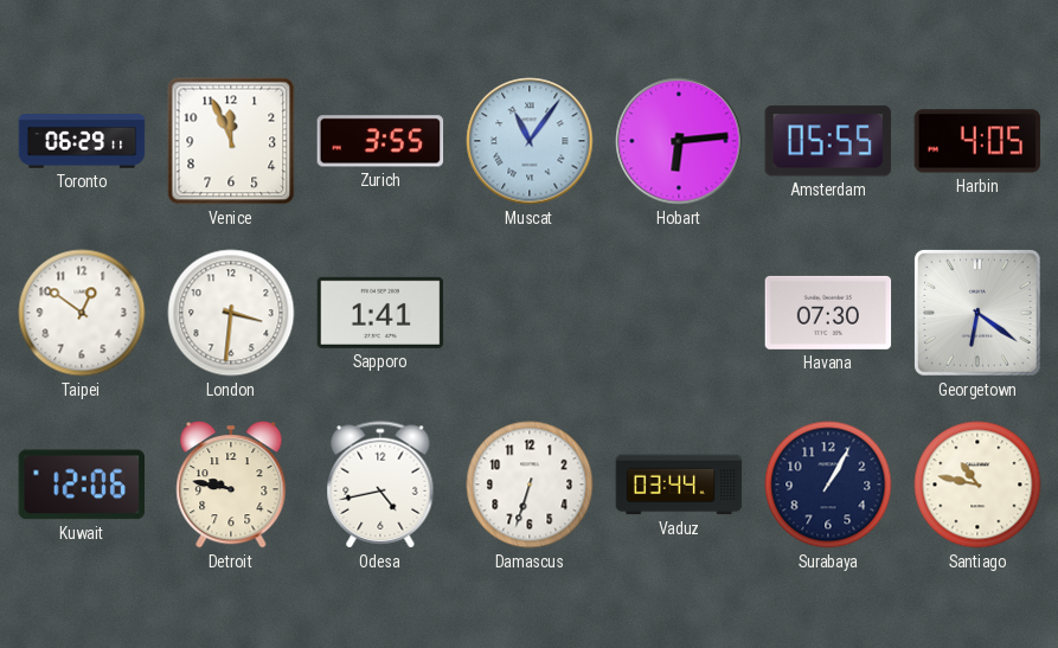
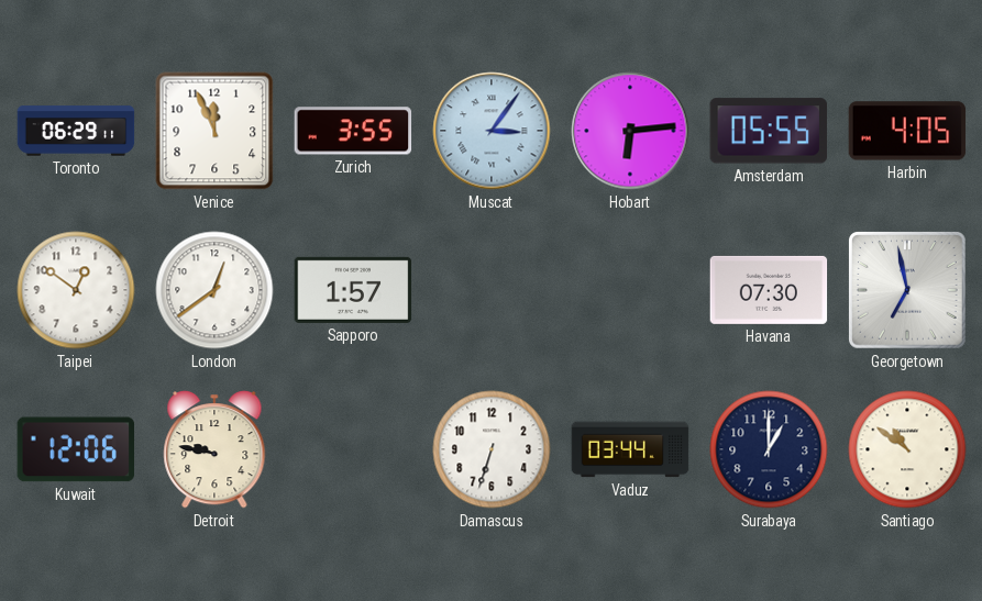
Muscat: 11:06 -> 3:06
London: 3:31 -> 12:39
Sapporo: 1:41 -> 1:57
Georgetown: 6:21 -> 6:58
Odesa: 4:43 -> none
Surabaya: 1:05 -> 1:00
Santiago: 10:47 -> 10:51
